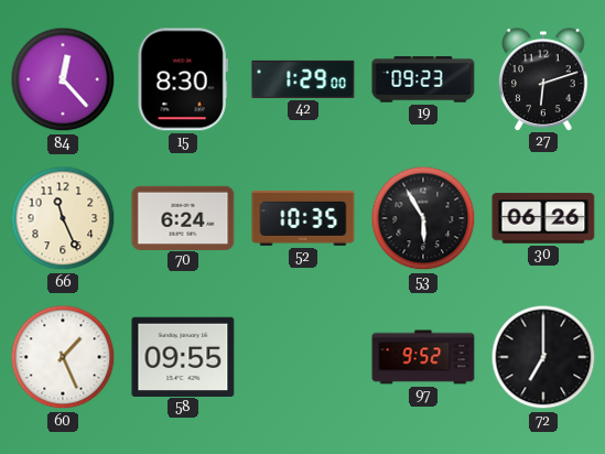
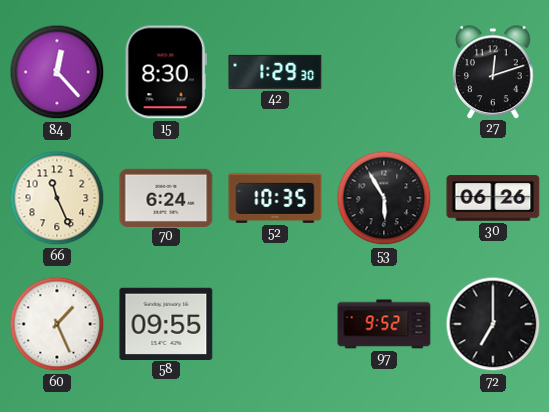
42: 1:29:00 -> 1:29:30
19: 09:23 -> none
27: 6:12 -> 12:12
